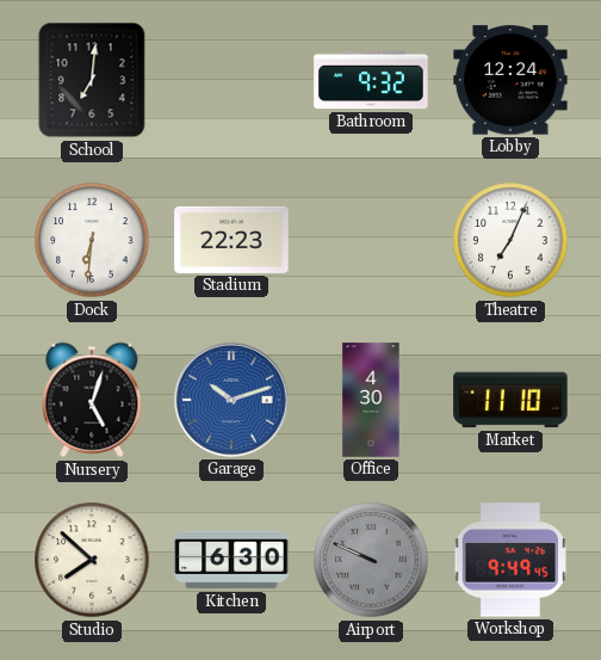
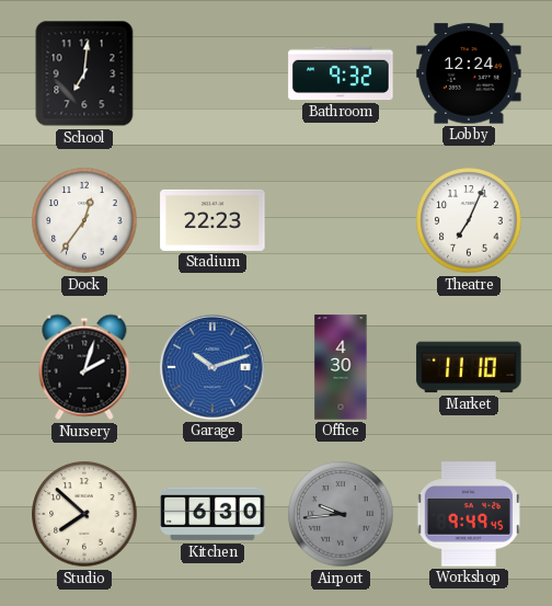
Dock: 6:31 -> 12:36
Nursery: 5:03 -> 2:03
Airport: 9:49 -> 9:44
